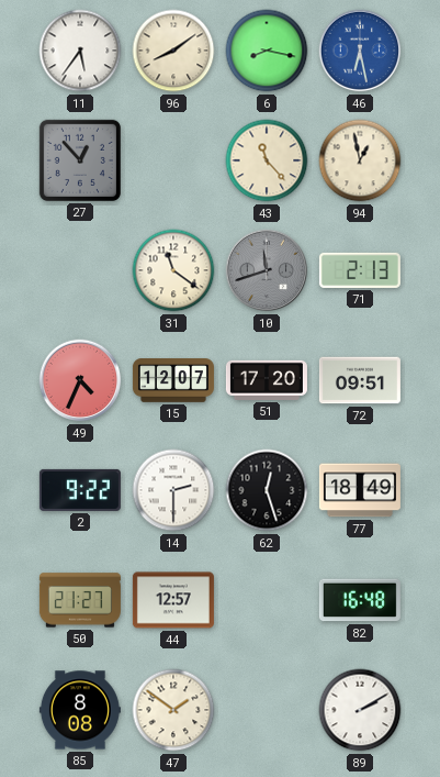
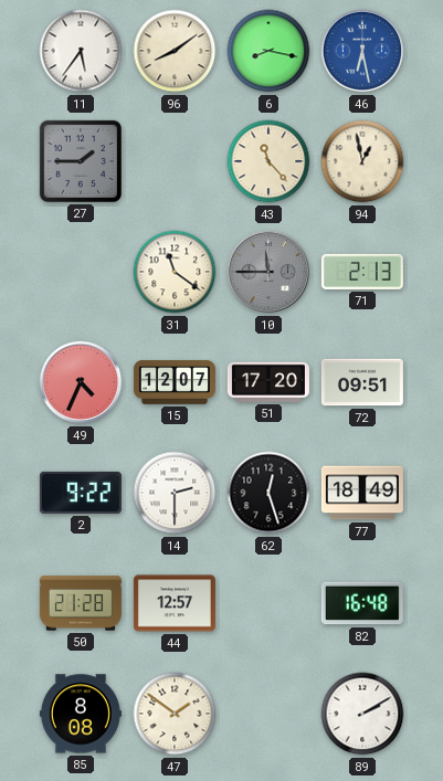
27: 12:53 -> 1:45
10: 11:42 -> 11:45
50: 21:27 -> 21:28
